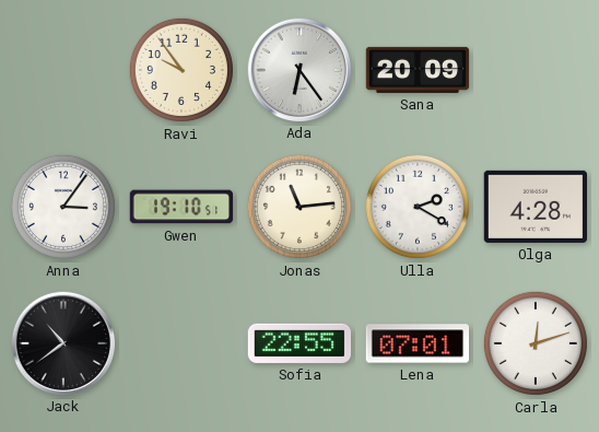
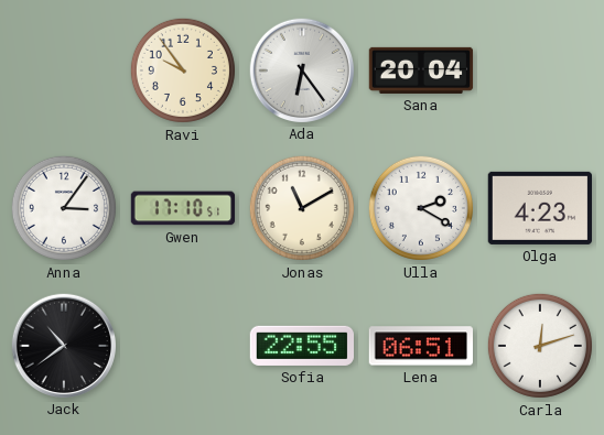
Sana: 20:09 -> 20:04
Gwen: 19:10 -> 17:10
Jonas: 11:14 -> 11:10
Olga: 4:28 -> 4:23
Lena: 07:01 -> 06:51
